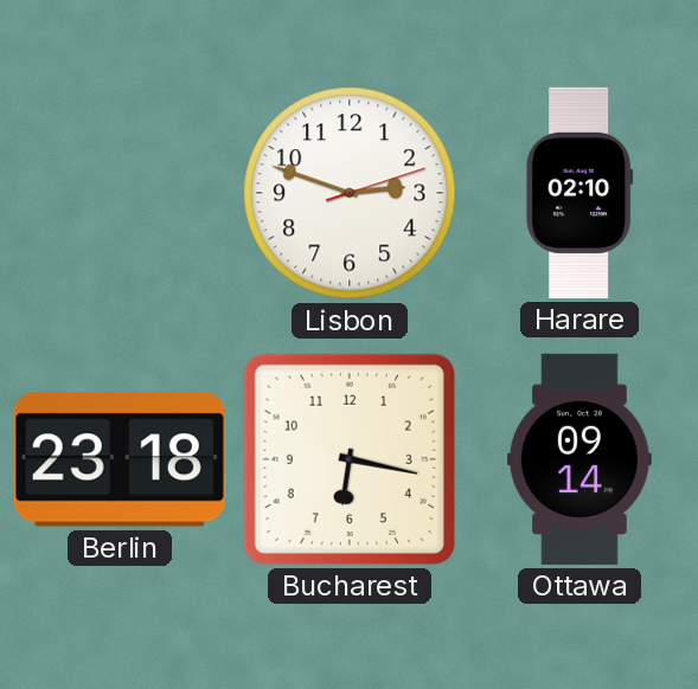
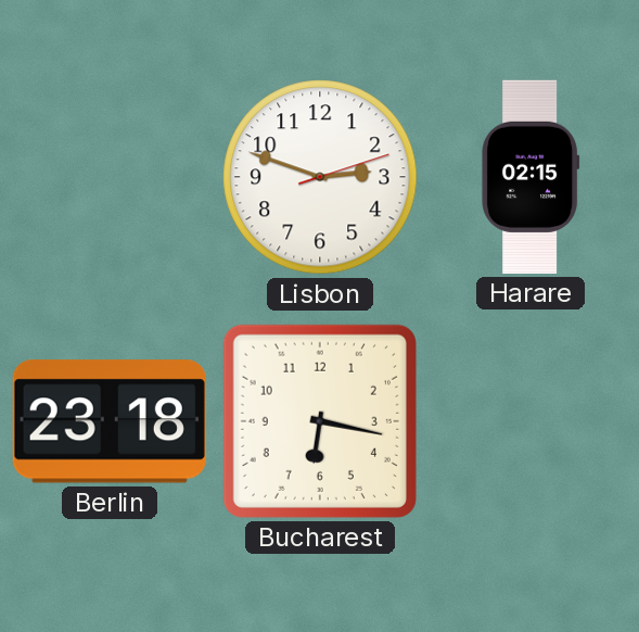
Harare: 02:10 -> 02:15
Ottawa: 09:14 -> none
